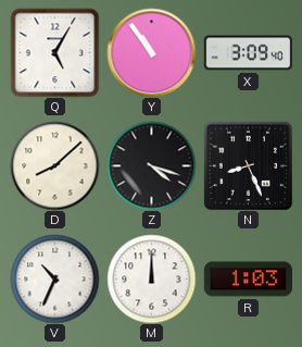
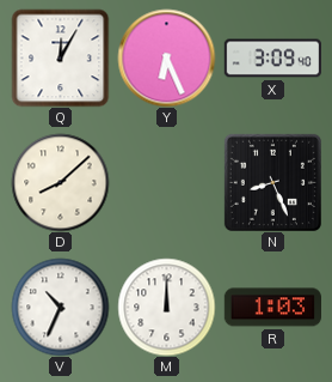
Q: 5:05 -> 12:05
Y: 10:54 -> 6:26
Z: 4:18 -> none
